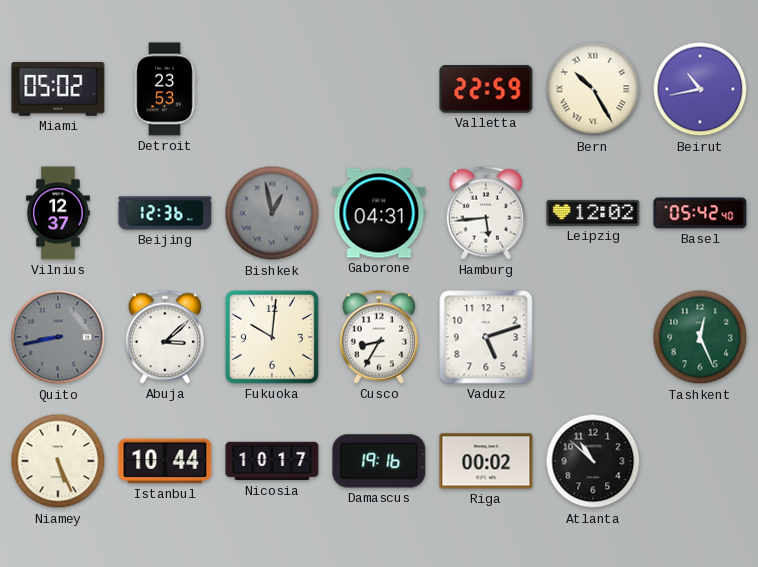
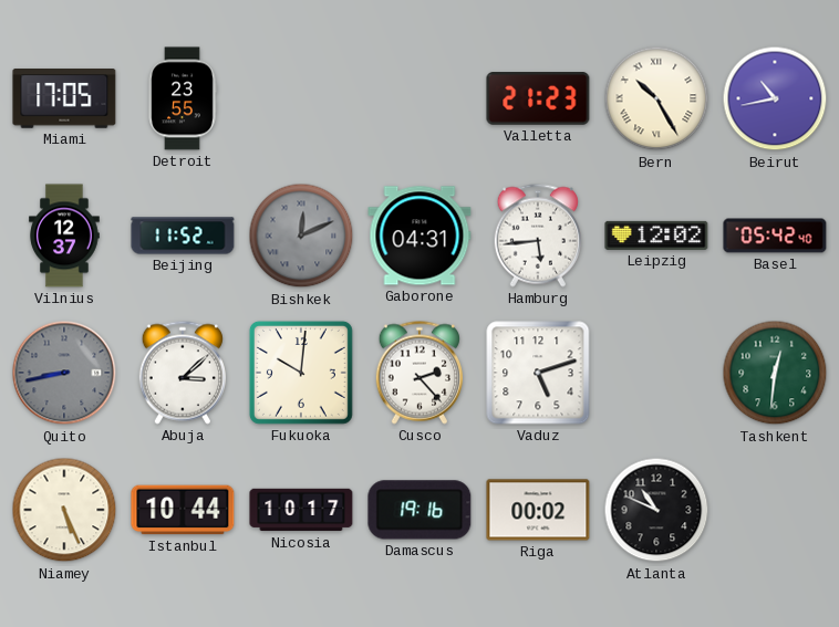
Miami: 05:02 -> 17:05
Detroit: 23:53 -> 23:55
Valletta: 22:59 -> 21:23
Beijing: 12:36 -> 11:52
Bishkek: 12:58 -> 12:11
Cusco: 8:35 -> 2:23
Tashkent: 12:26 -> 12:31
Atlanta: 10:52 -> 10:49
